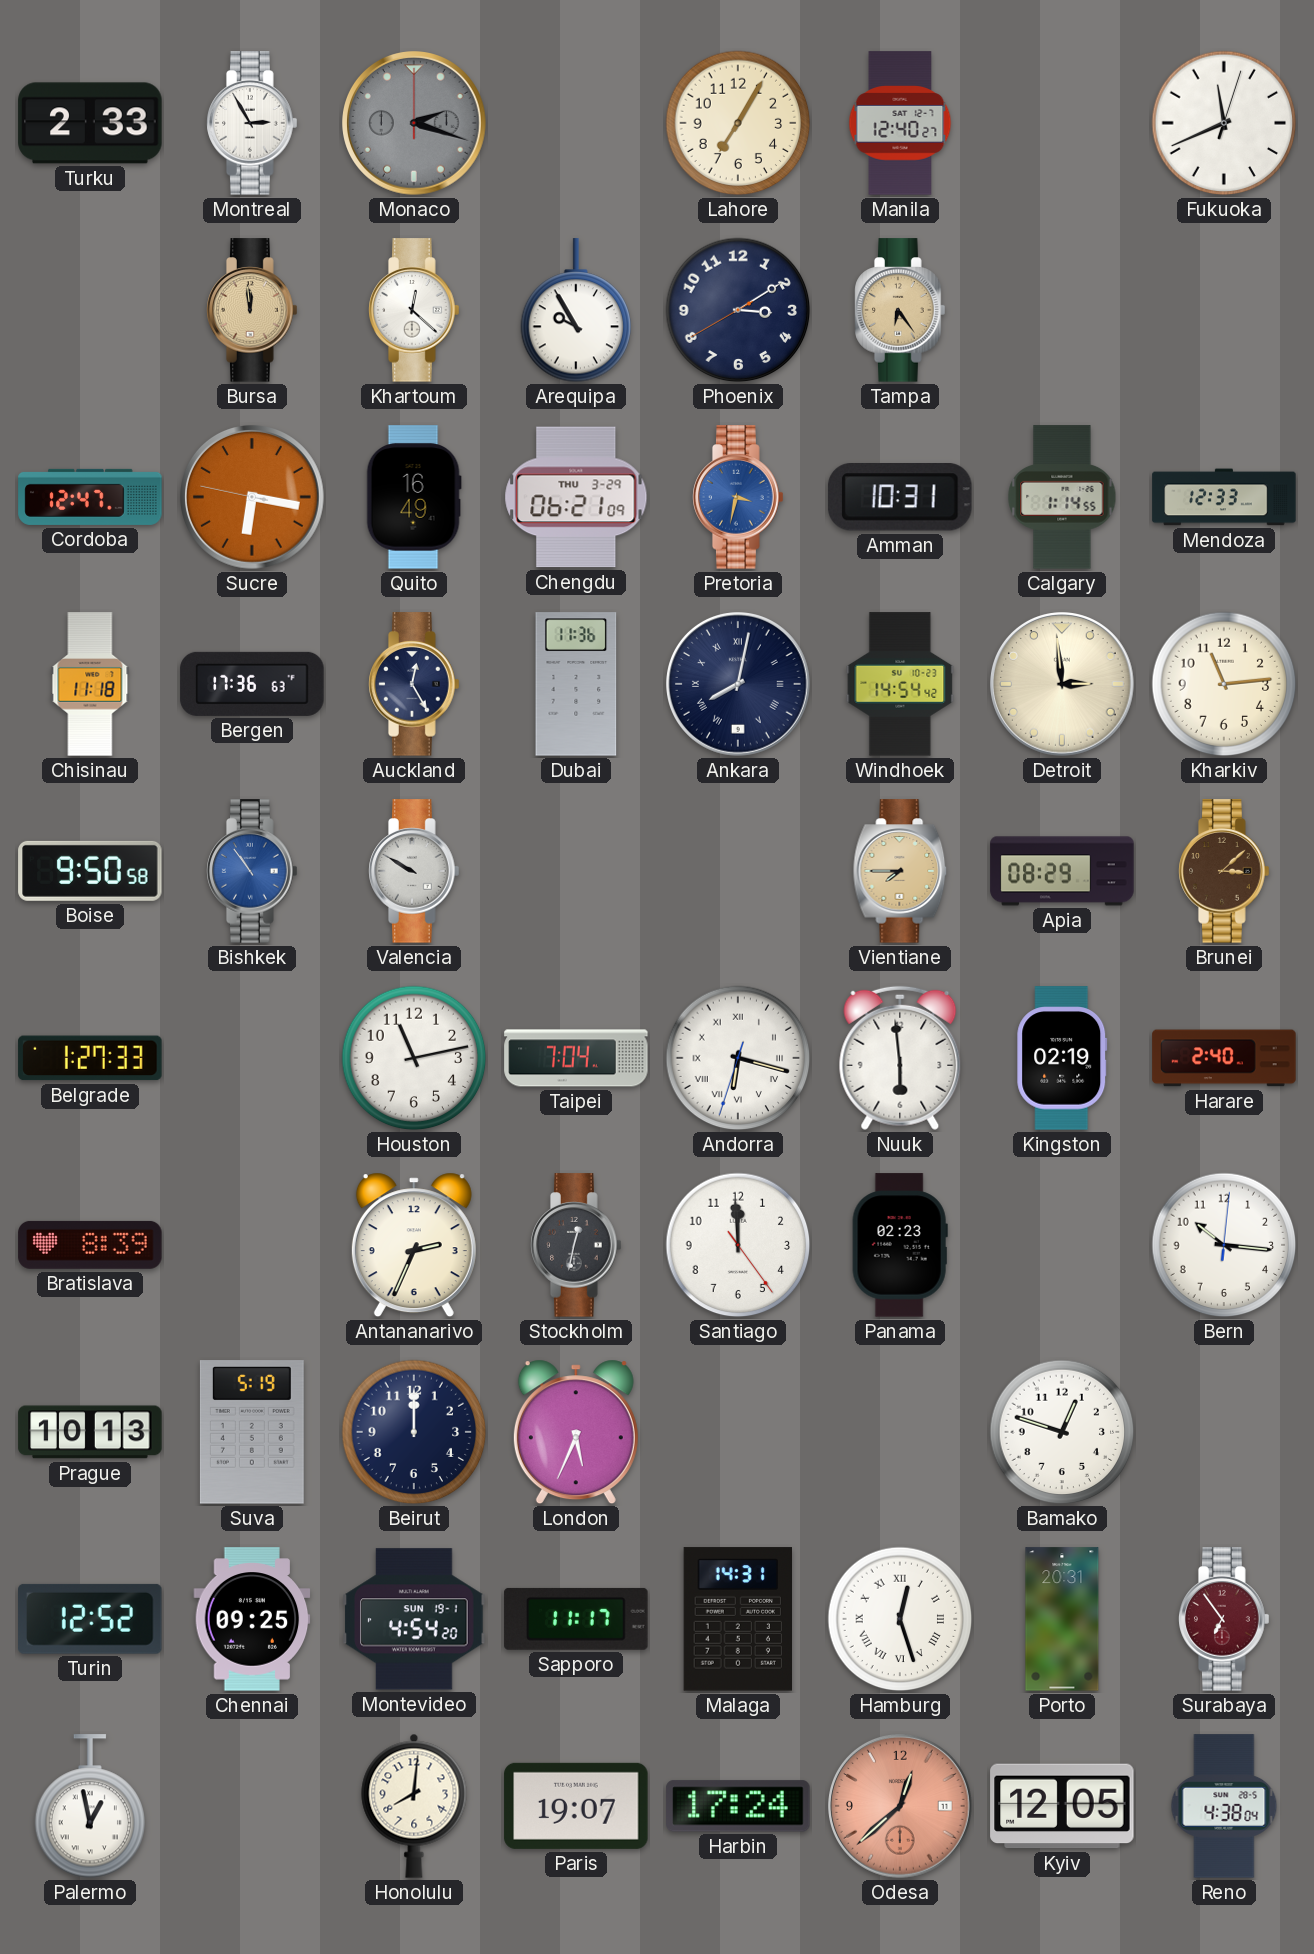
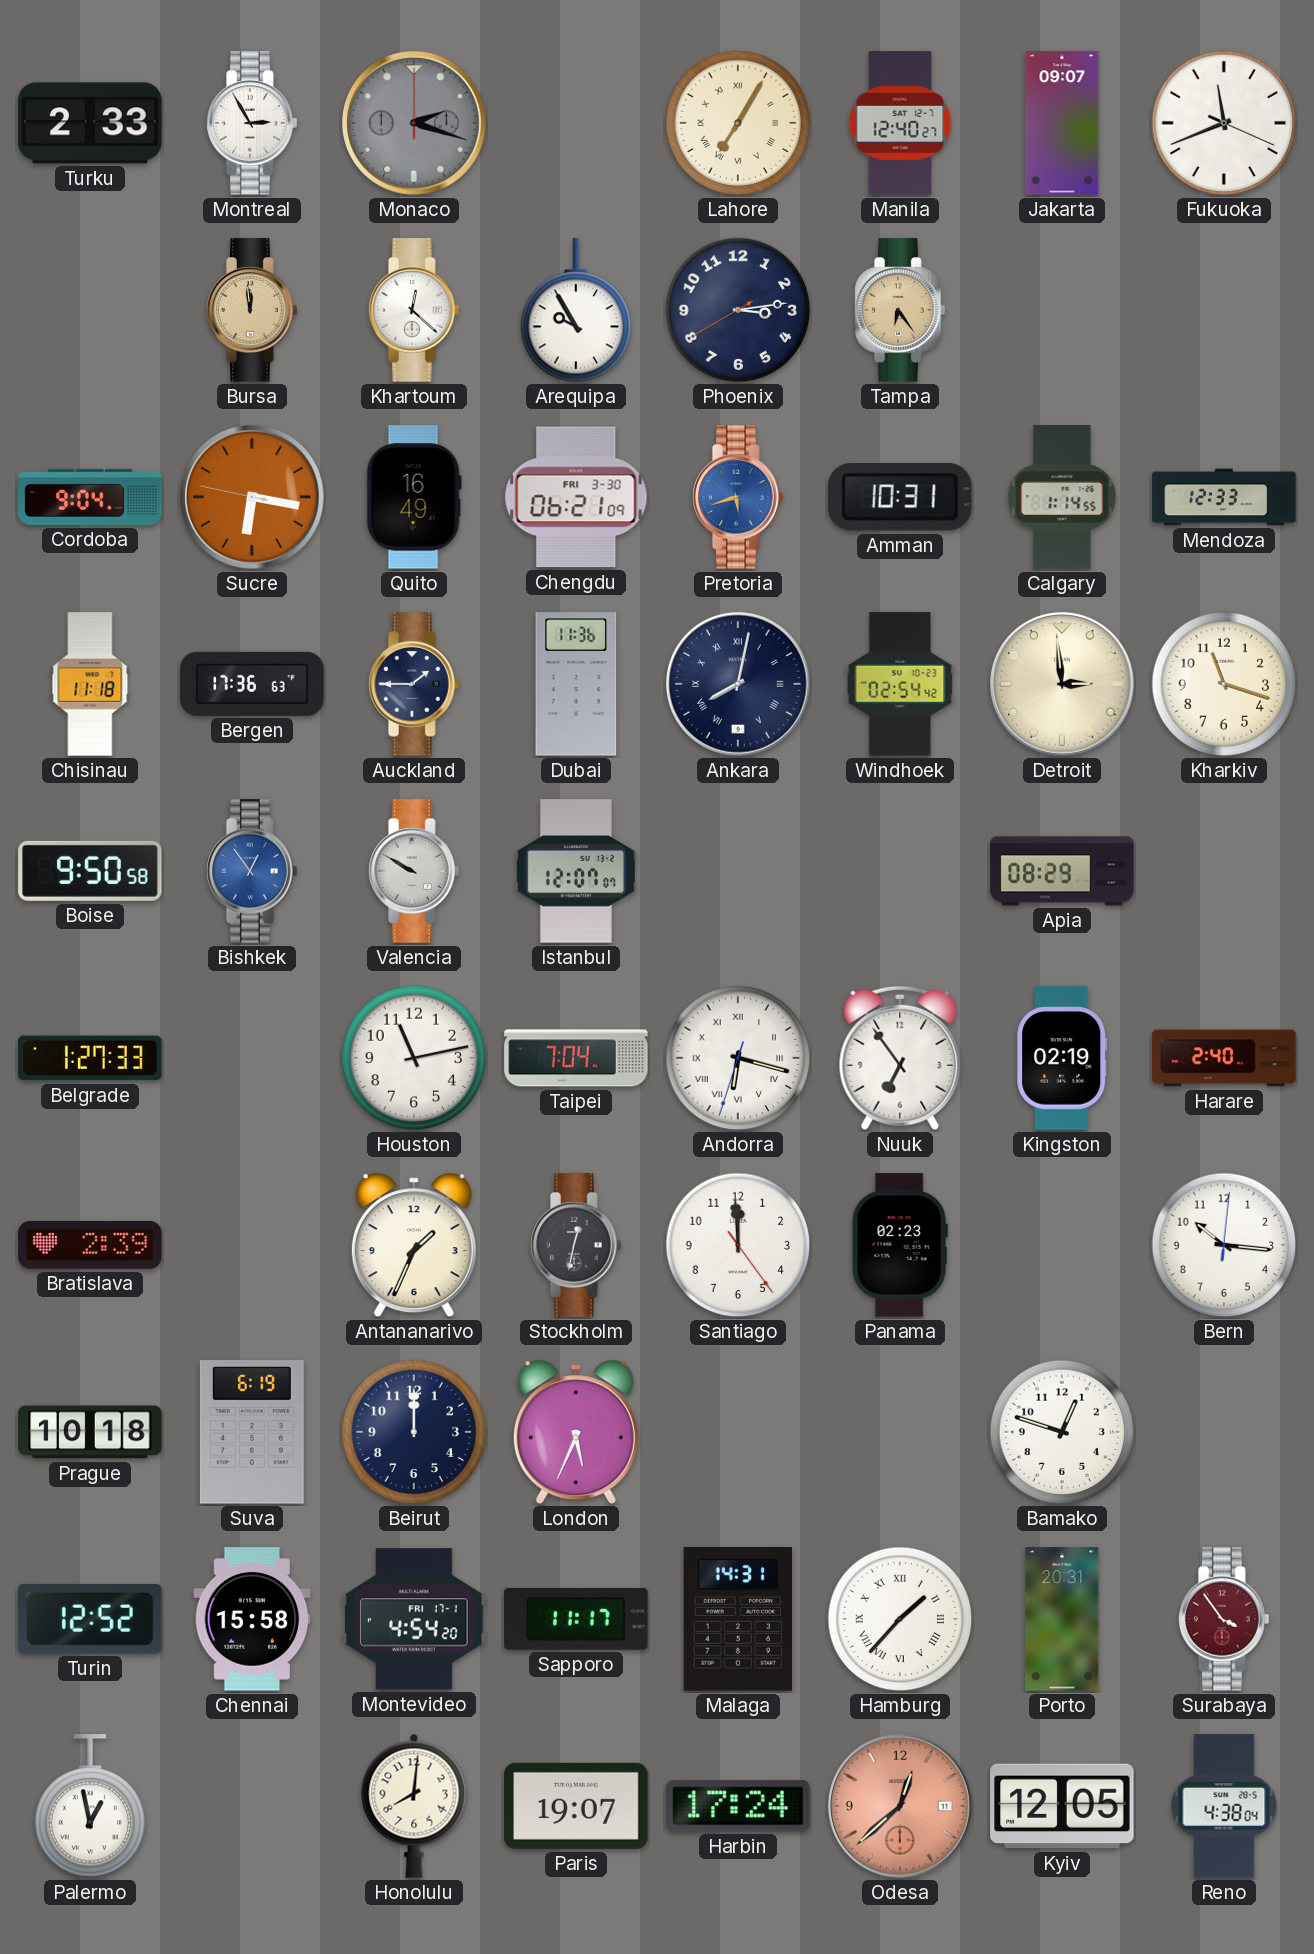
Lahore numerals: Arabic -> Roman
Jakarta: none -> 09:07
Fukuoka: 11:41:03 -> 11:41:19
Phoenix: 3:09 -> 3:13
Cordoba: 12:47 -> 9:04
Chengdu date: THU 3-29 -> FRI 3-30
Pretoria: 3:32 -> 5:42
Auckland: 12:25 -> 1:45
Windhoek: 14:54 -> 02:54
Kharkiv: 11:14 -> 11:18
Bishkek: 10:54 -> 12:54
Istanbul: none -> 12:07
Vientiane: 7:45 -> none
Brunei: 3:08 -> none
Nuuk: 5:59 -> 6:54
Bratislava: 8:39 -> 2:39
Antananarivo: 2:34 -> 1:34
Prague: 10:13 -> 10:18
Suva: 5:19 -> 6:19
Chennai: 09:25 -> 15:58
Montevideo date: SUN 19-1 -> FRI 17-1
Hamburg: 12:27 -> 1:37
Surabaya: 6:54 -> 3:54
